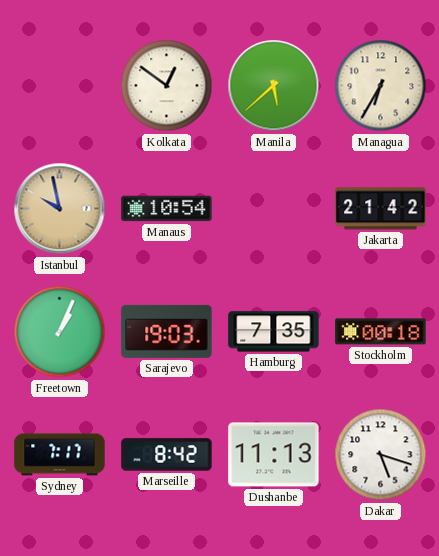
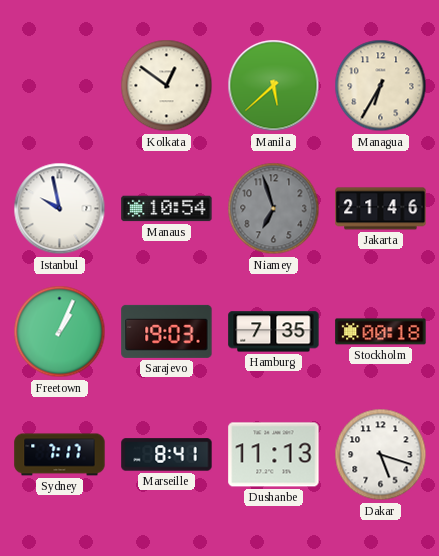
Istanbul dial: champagne -> white
Niamey: none -> 6:57
Jakarta: 21:42 -> 21:46
Marseille: 8:42 -> 8:41
